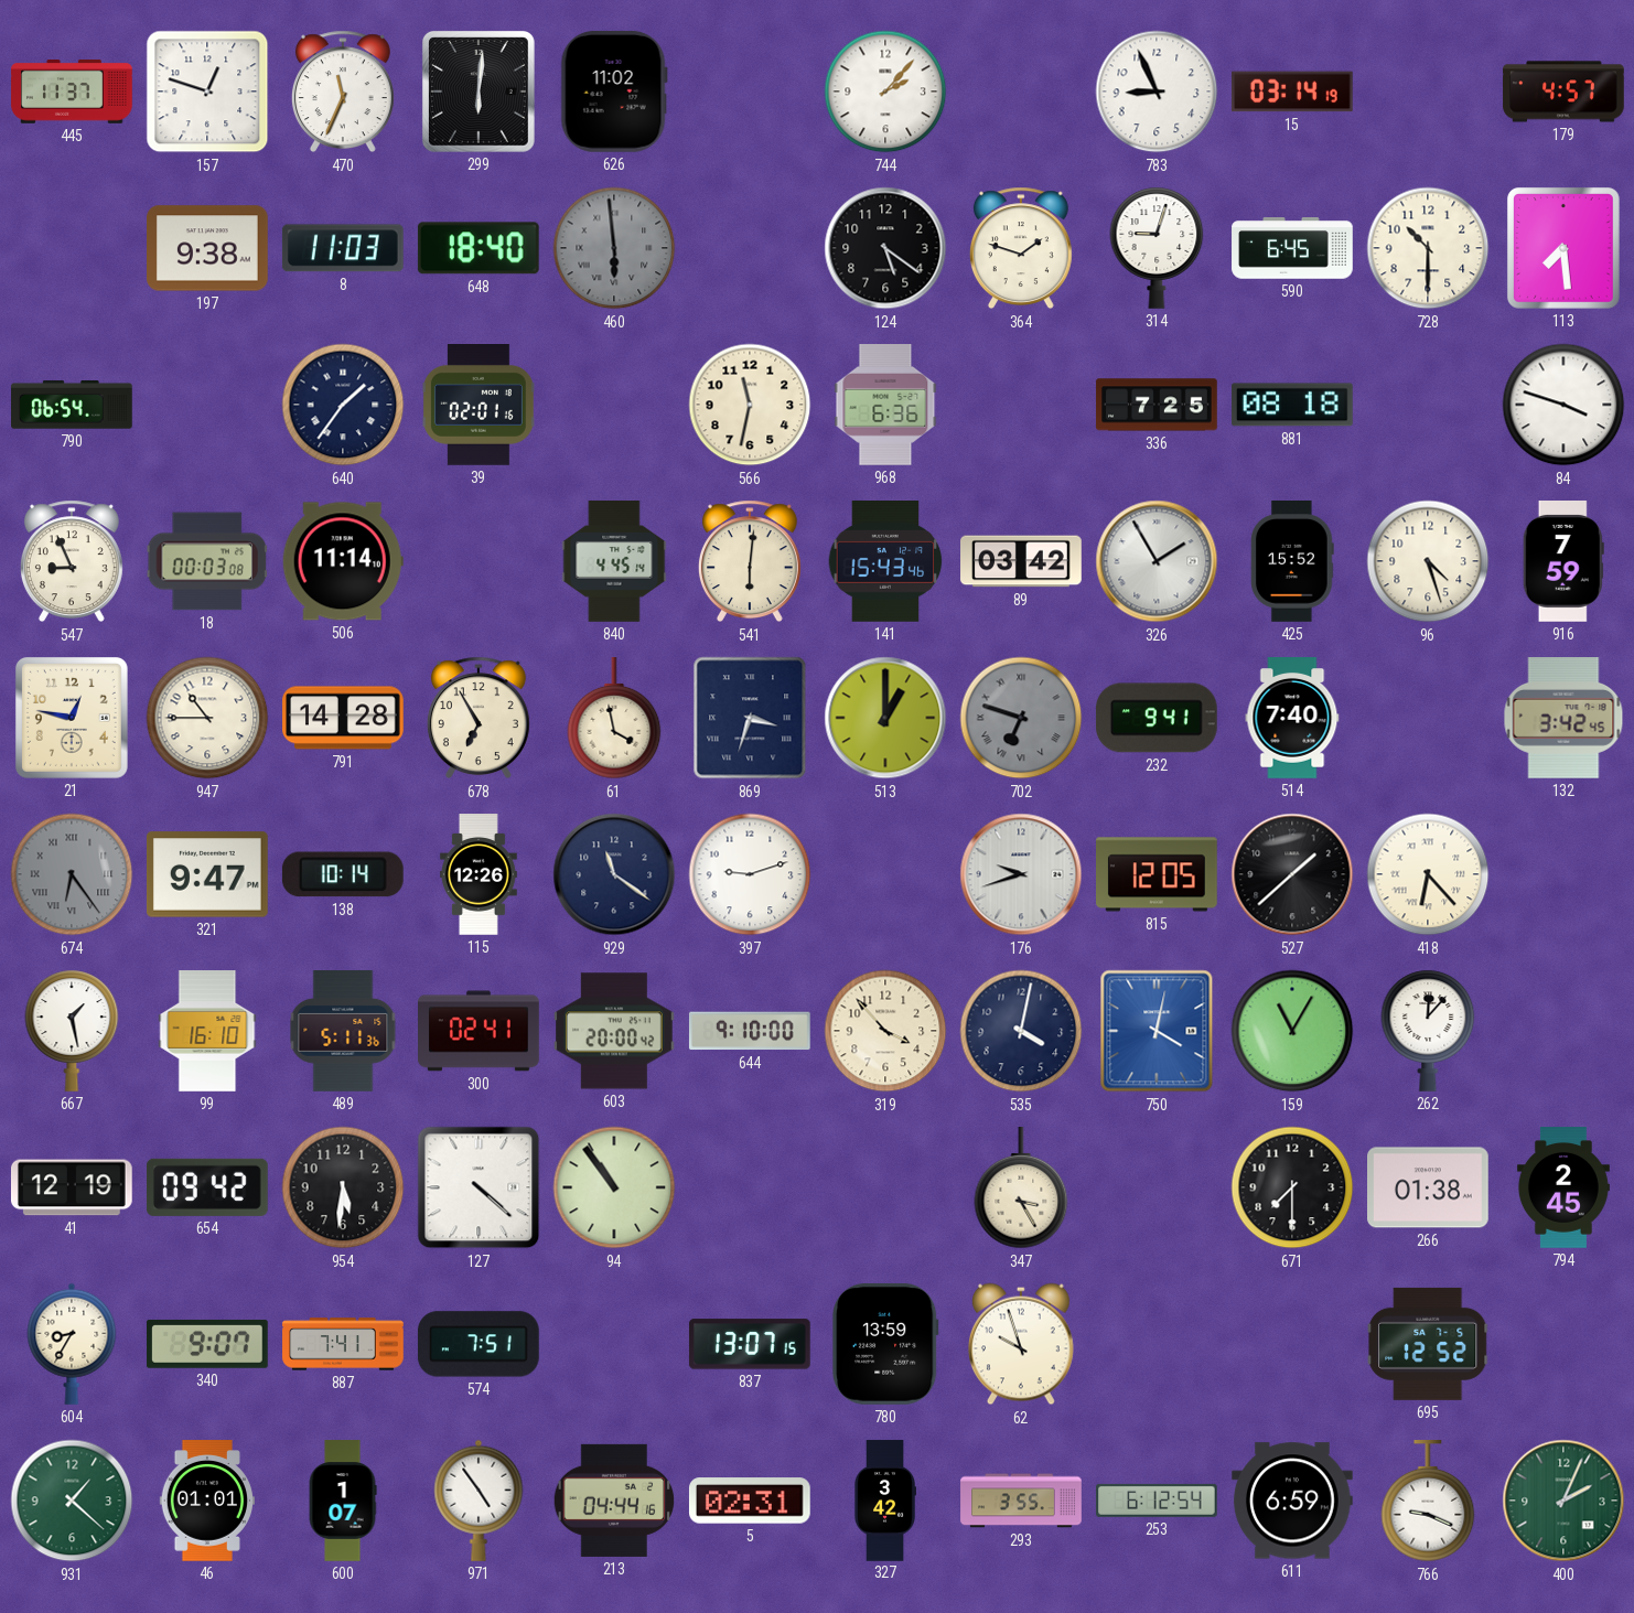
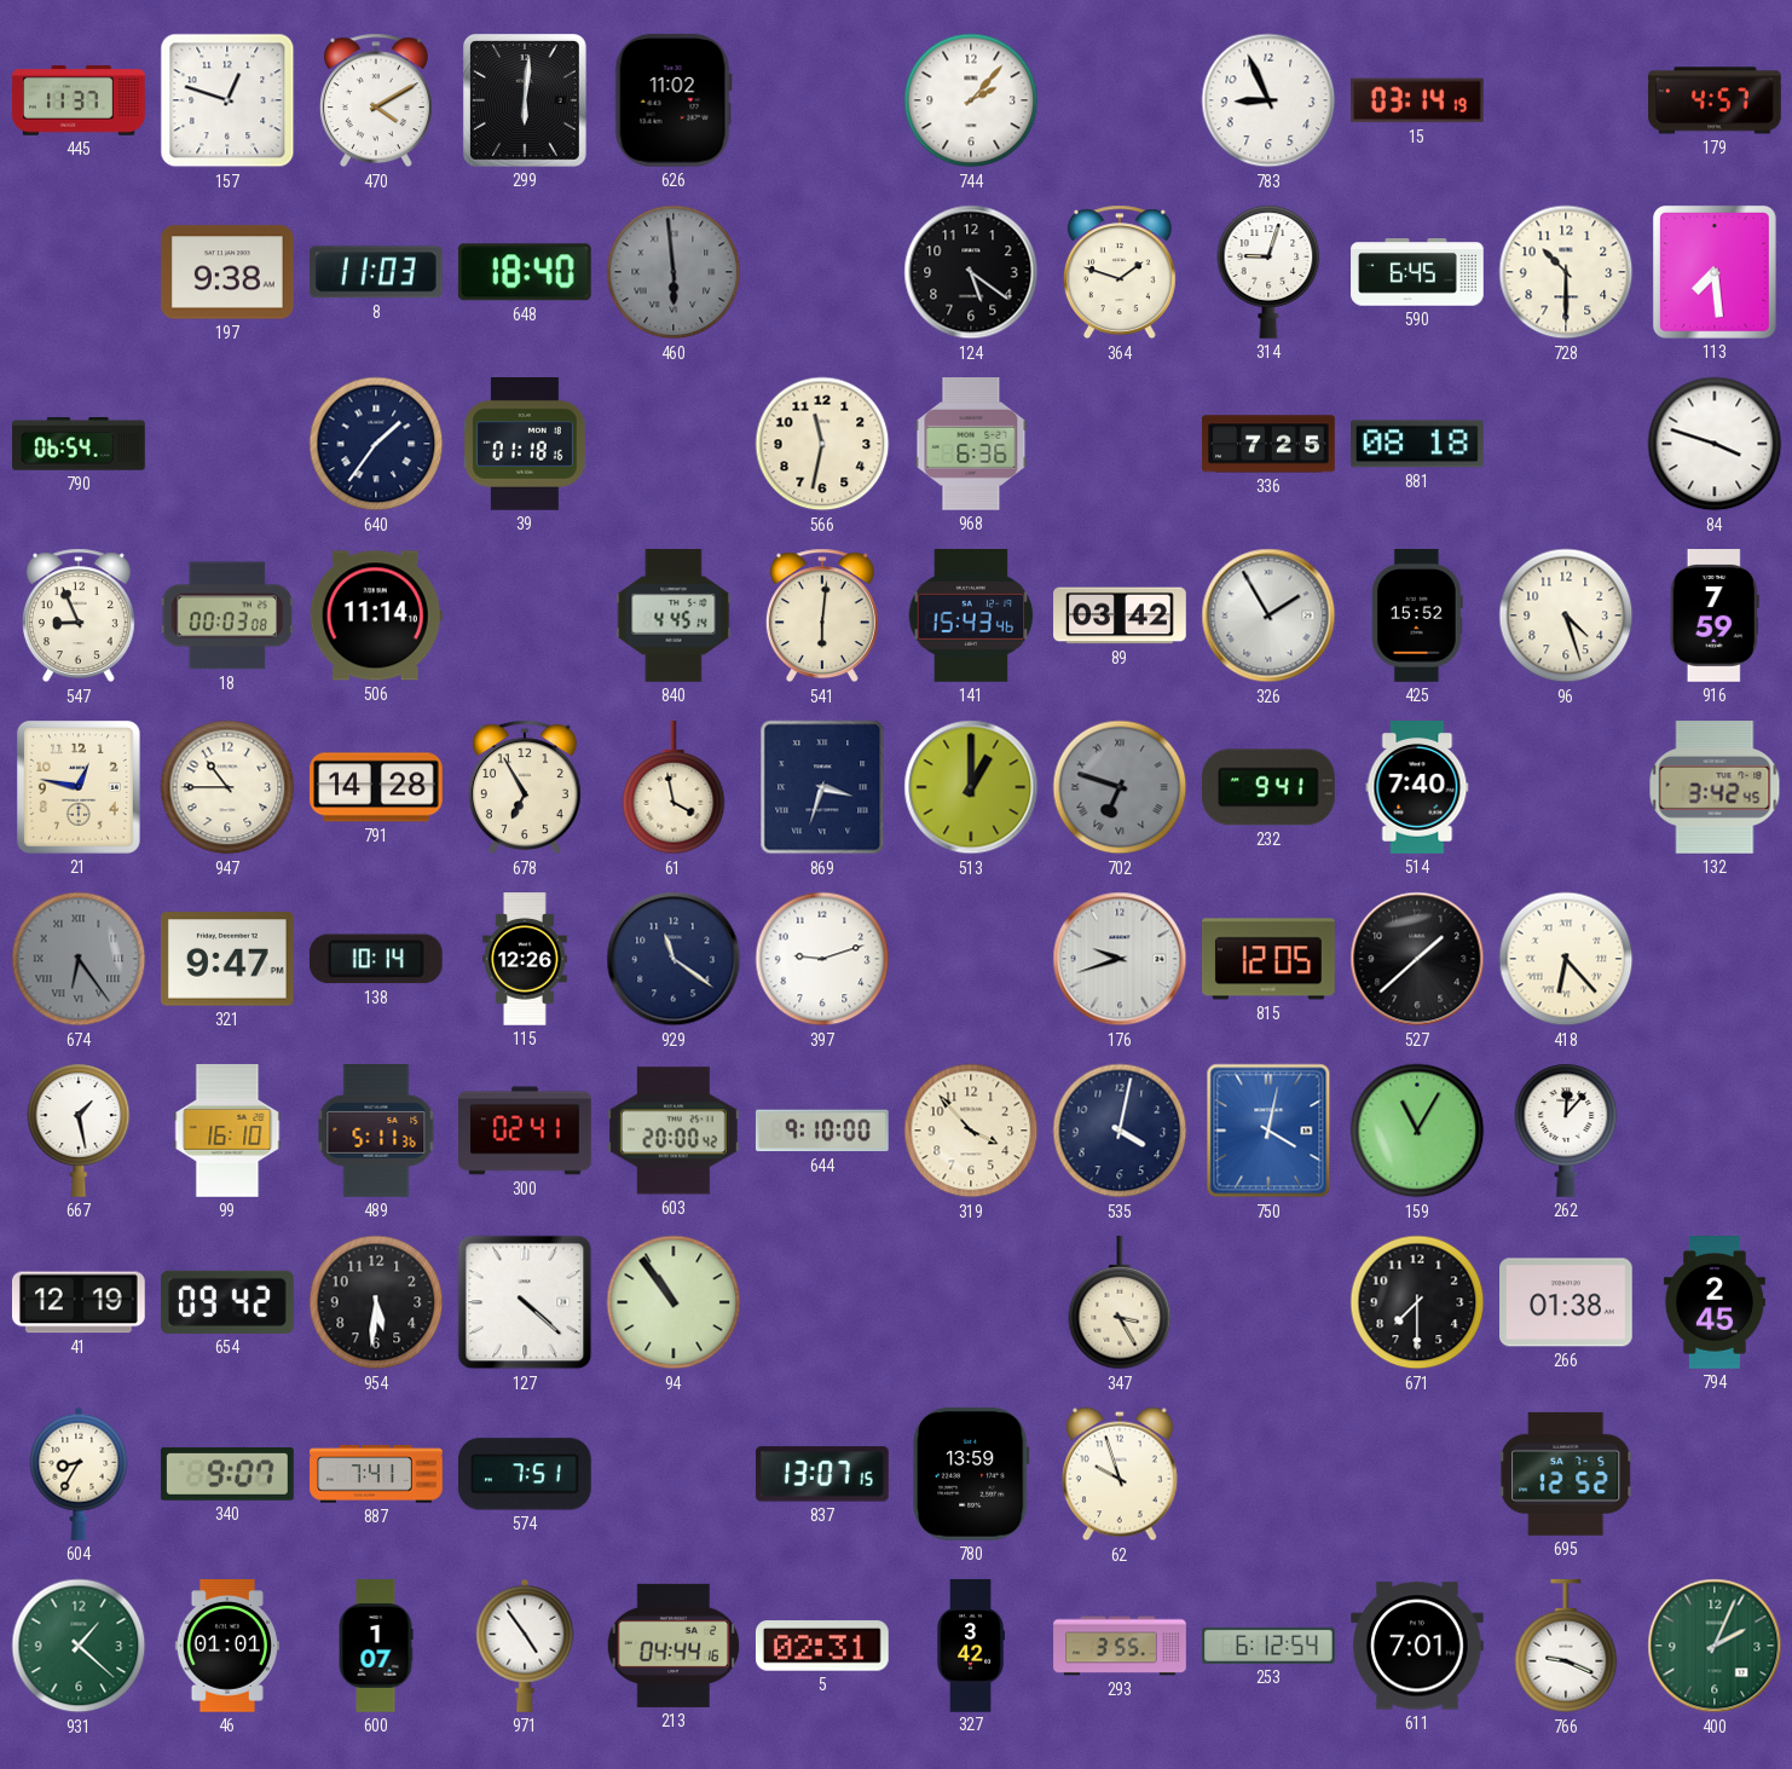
470: 11:34 -> 4:10
39: 02:01 -> 01:18
611: 6:59 -> 7:01
